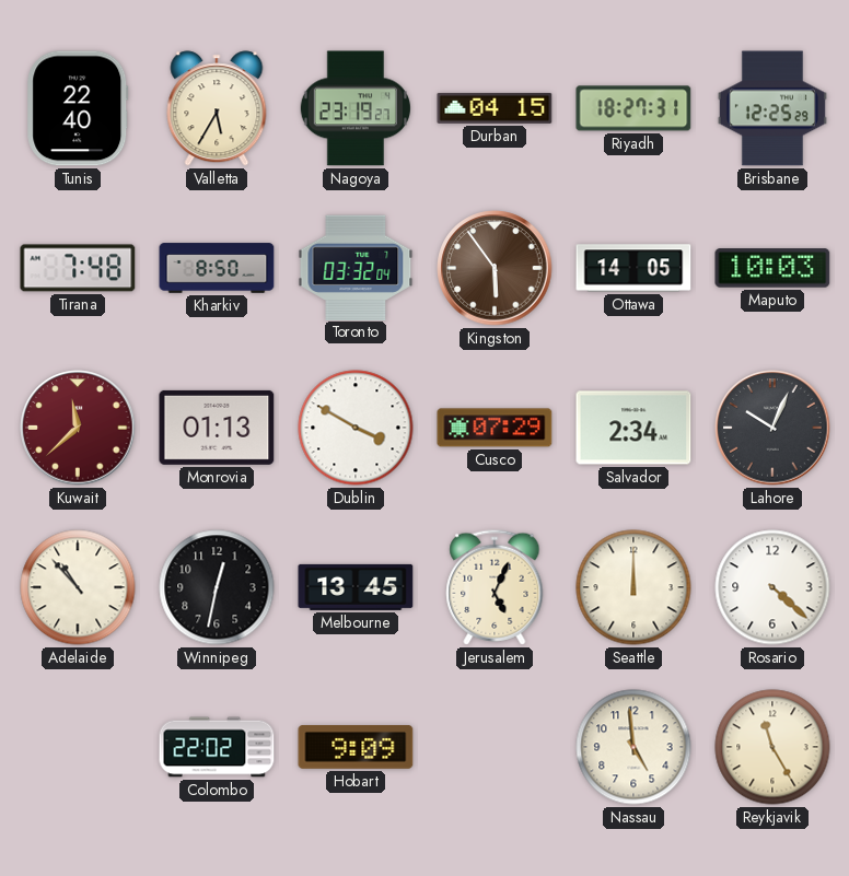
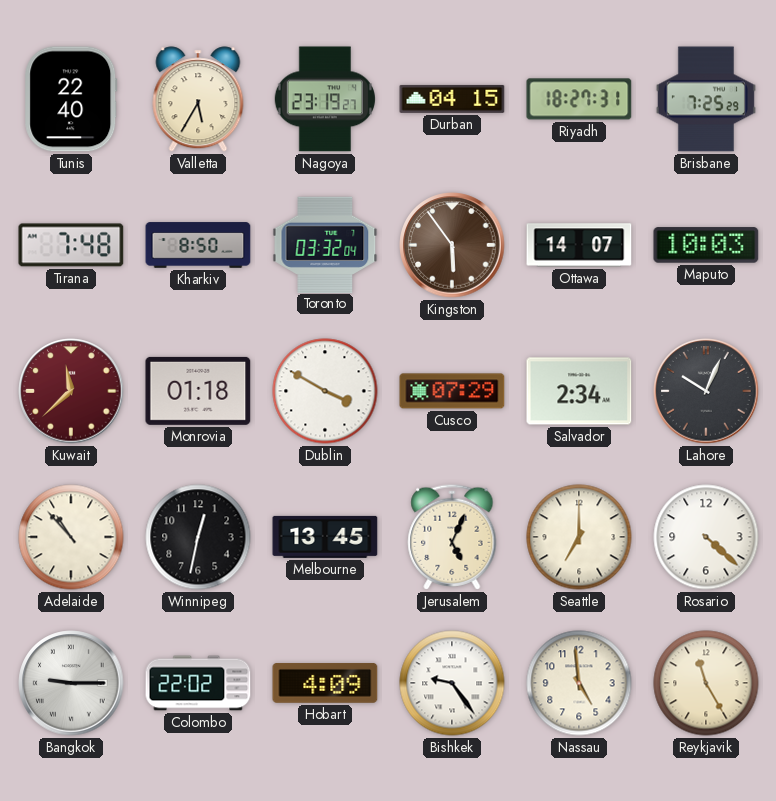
Brisbane: 12:25 -> 7:25
Ottawa: 14:05 -> 14:07
Monrovia: 01:13 -> 01:18
Seattle: 12:00 -> 7:00
Bangkok: none -> 9:15
Hobart: 9:09 -> 4:09
Bishkek: none -> 9:24
